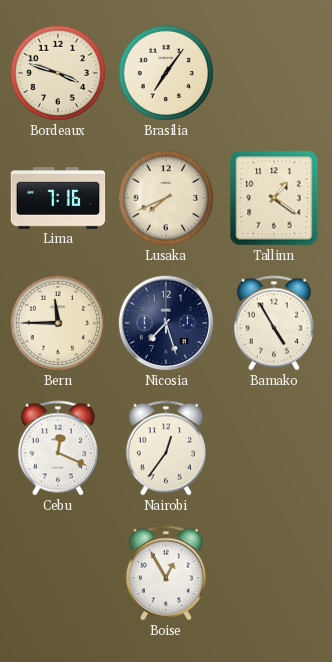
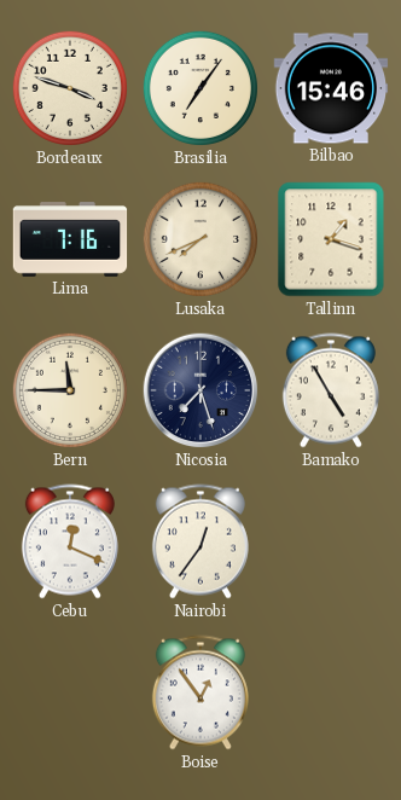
Bilbao: none -> 15:46
Tallinn: 1:21 -> 1:18
Boise: 12:55 -> 12:54
